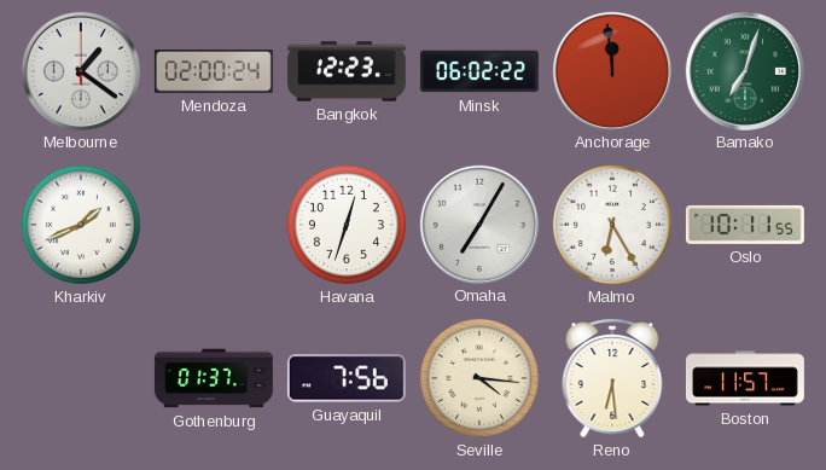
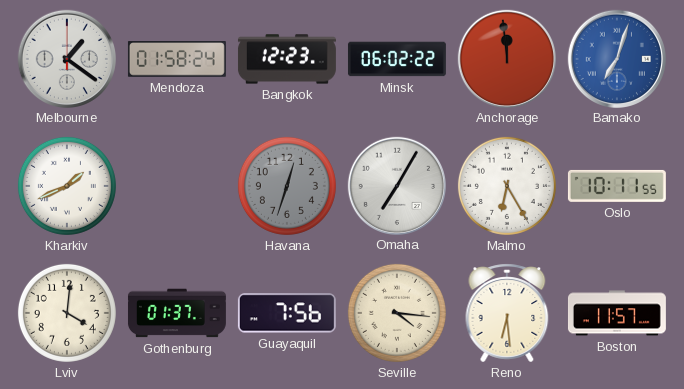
Mendoza: 02:00 -> 01:58
Bamako dial: green -> blue
Havana dial: white -> grey
Lviv: none -> 4:01
